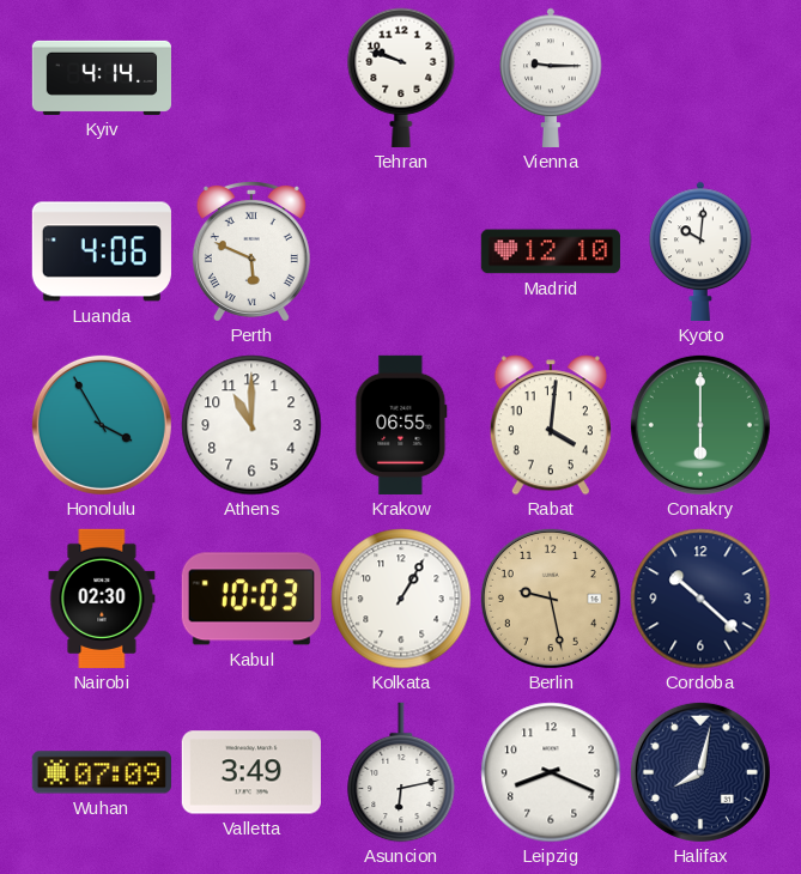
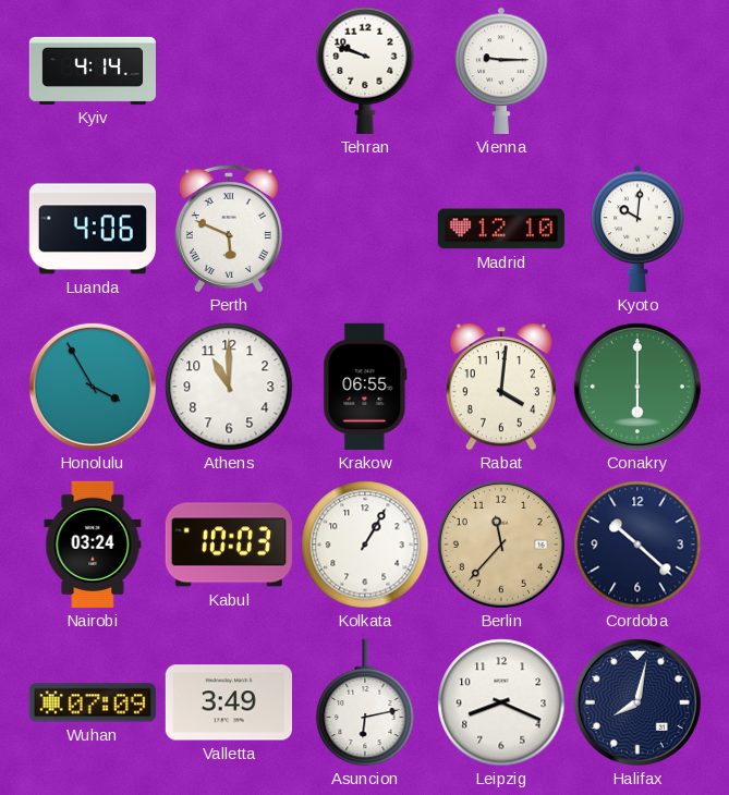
Nairobi: 02:30 -> 03:24
Berlin: 9:28 -> 11:37
